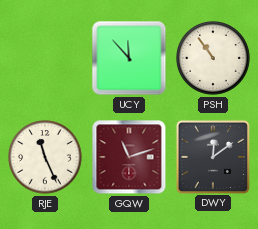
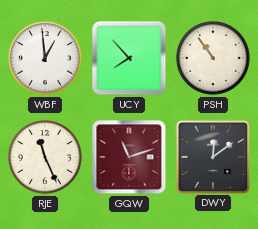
WBF: none -> 12:59
UCY: 11:53 -> 7:53
